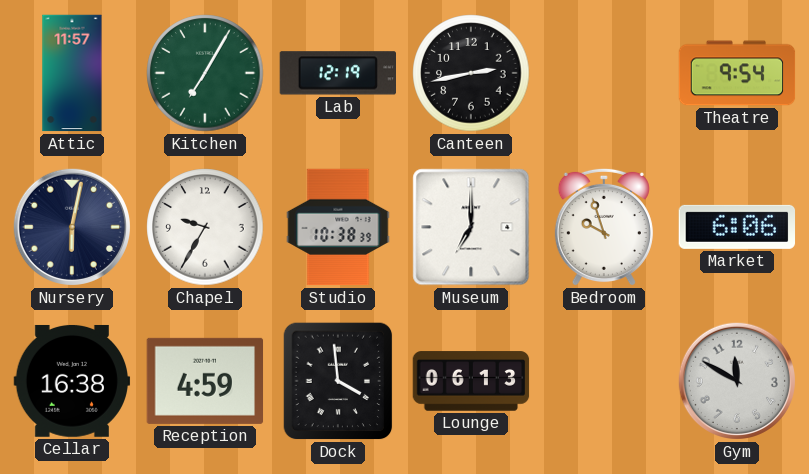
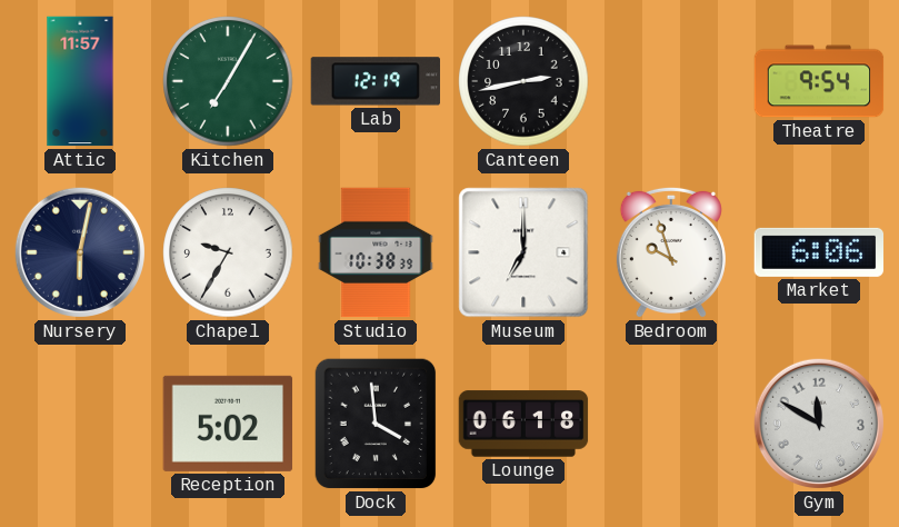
Cellar: 16:38 -> none
Reception: 4:59 -> 5:02
Lounge: 06:13 -> 06:18
